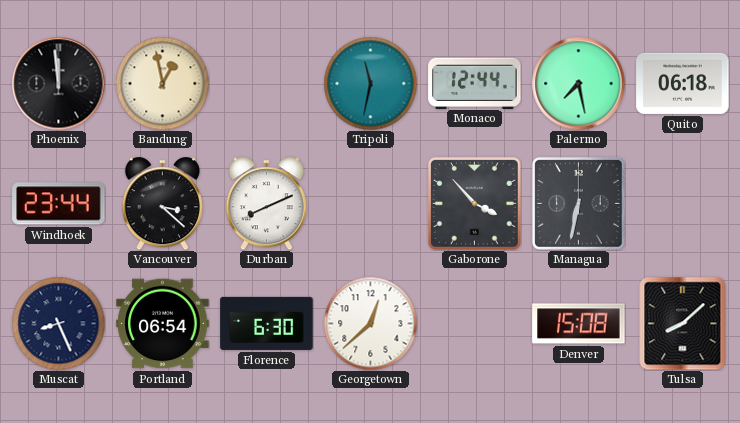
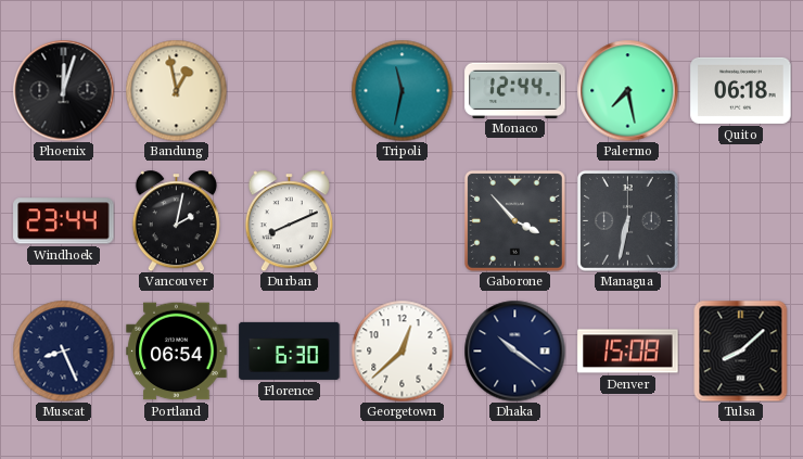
Phoenix: 11:59 -> 12:03
Vancouver: 3:22 -> 2:02
Dhaka: none -> 10:21
